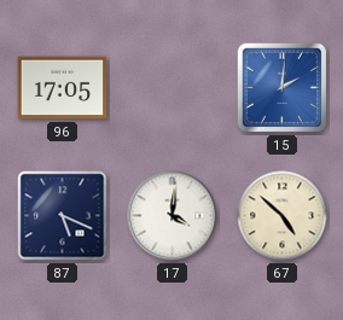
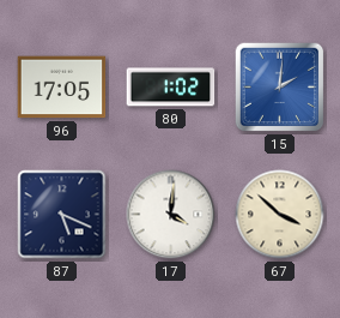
80: none -> 1:02
67: 4:52 -> 3:52
